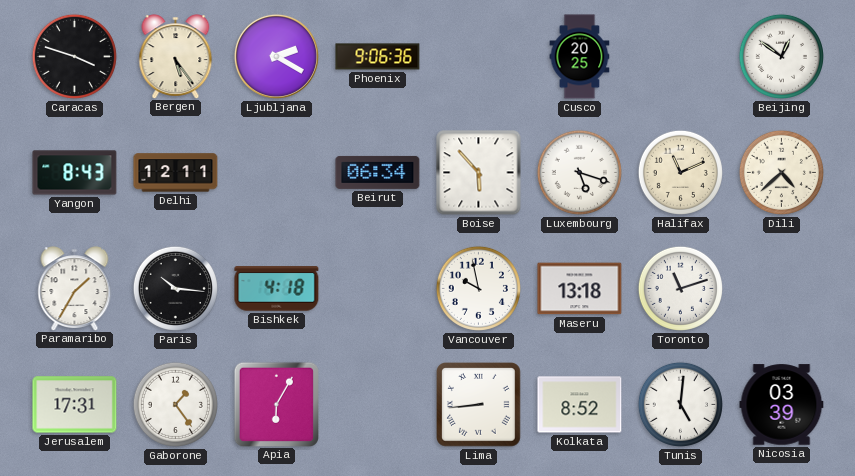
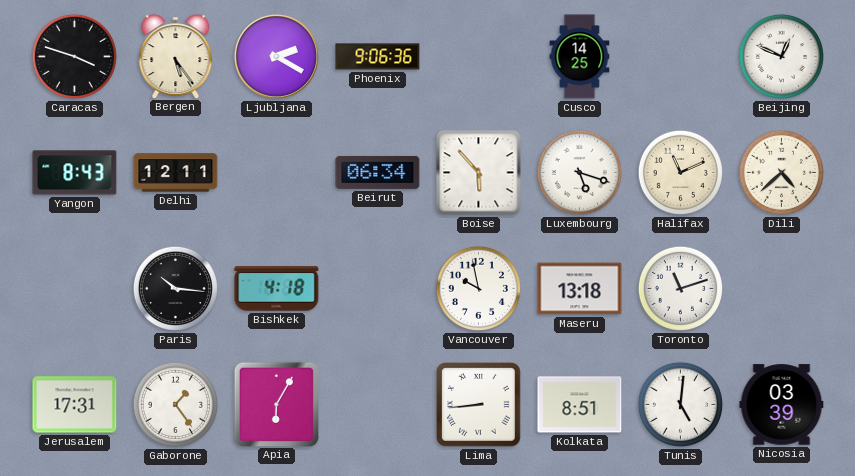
Cusco: 20:25 -> 14:25
Beijing: 12:51 -> 12:49
Paramaribo: 1:35 -> none
Kolkata: 8:52 -> 8:51
